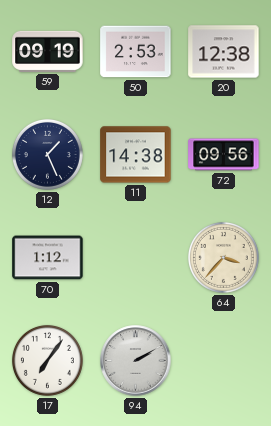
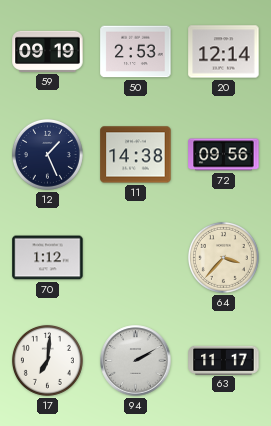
20: 12:38 -> 12:14
17: 7:06 -> 7:01
63: none -> 11:17
